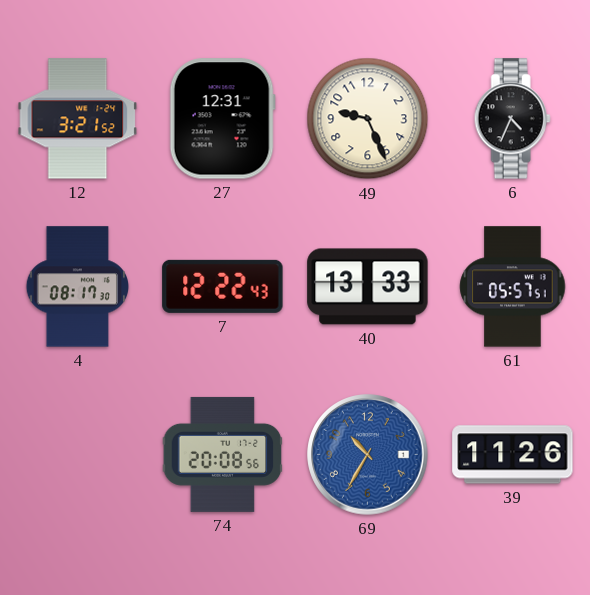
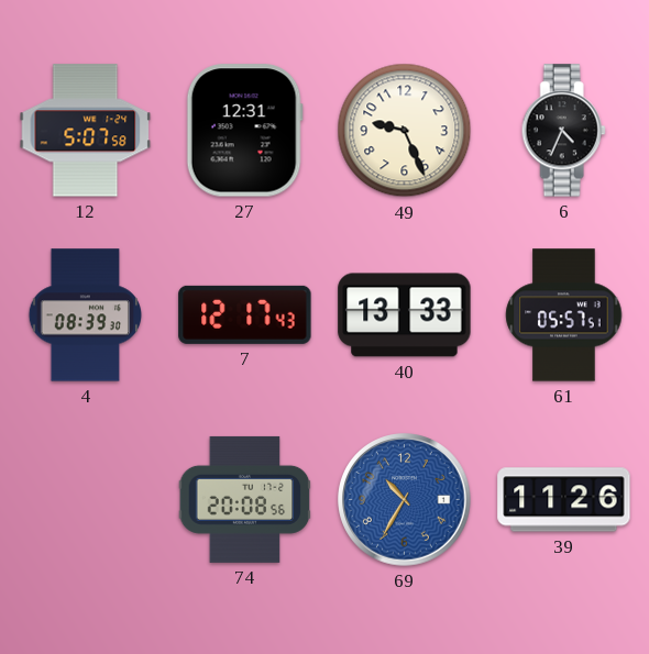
12: 3:21 -> 5:07
4: 08:17 -> 08:39
7: 12:22 -> 12:17
